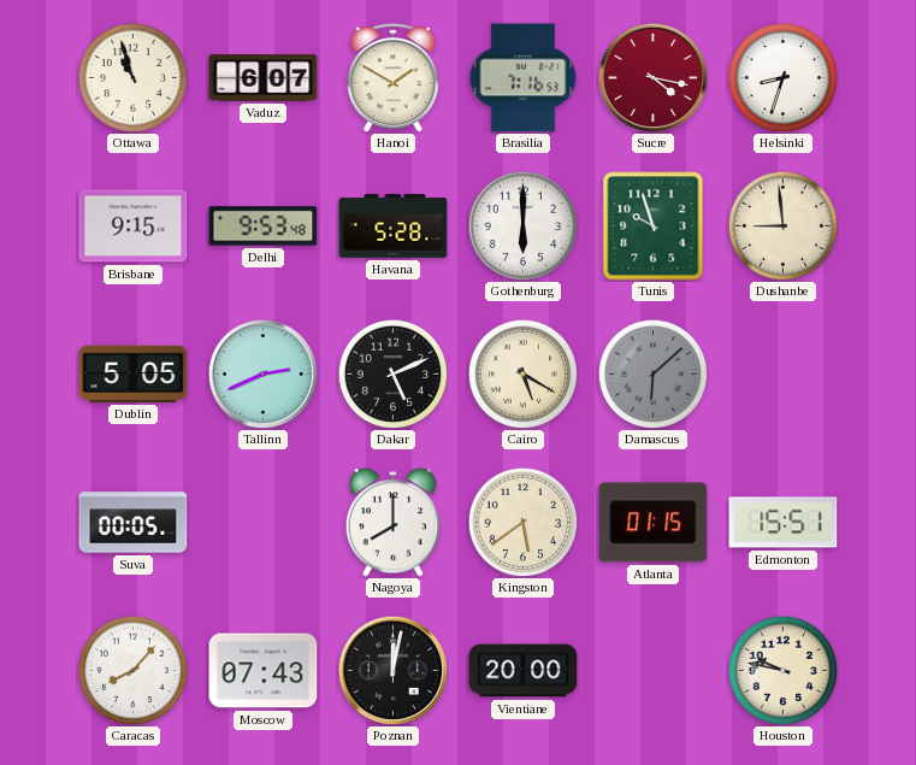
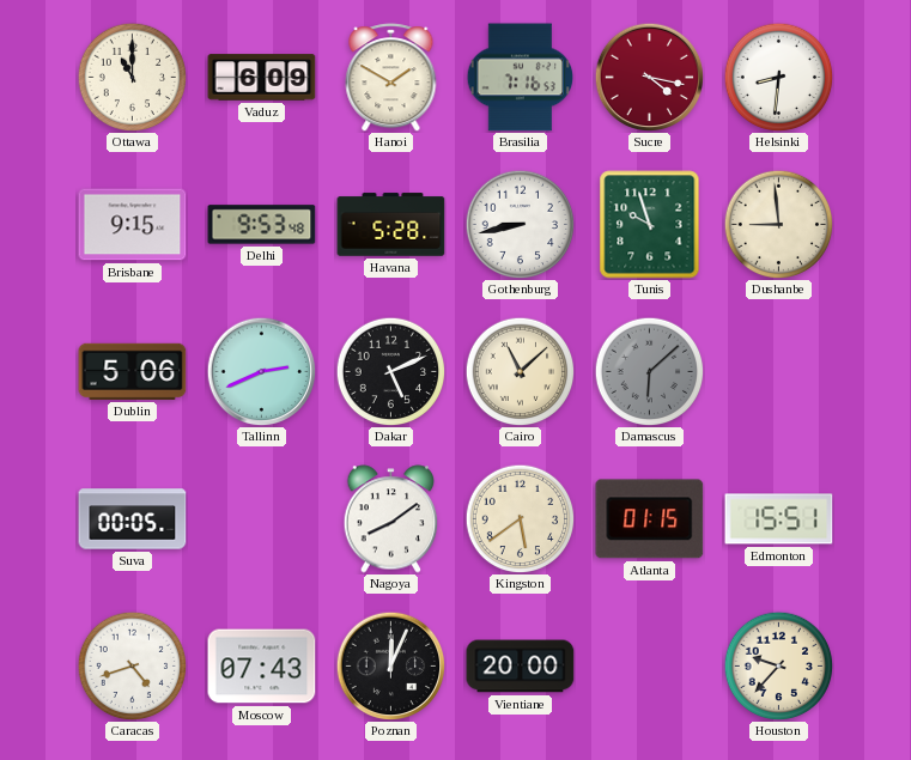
Ottawa: 10:57 -> 11:00
Vaduz: 6:07 -> 6:09
Helsinki: 8:33 -> 8:31
Gothenburg: 6:00 -> 8:43
Dublin: 5:05 -> 5:06
Cairo: 5:20 -> 11:08
Nagoya: 8:00 -> 8:09
Caracas: 8:07 -> 4:42
Poznan: 12:02 -> 12:04
Houston: 9:47 -> 9:37
